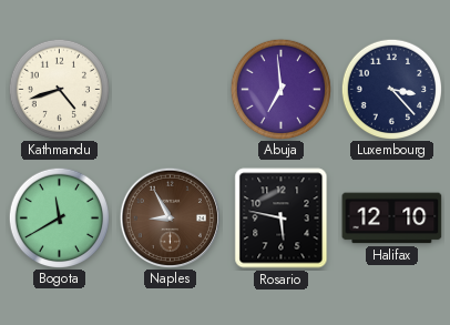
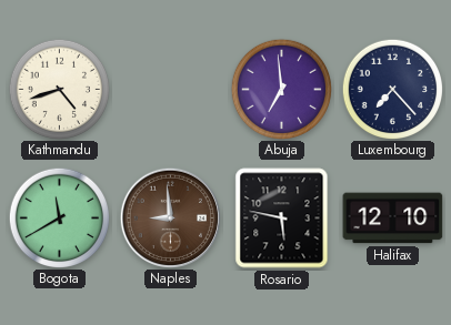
Luxembourg: 3:23 -> 7:23
Naples: 8:55 -> 8:59
